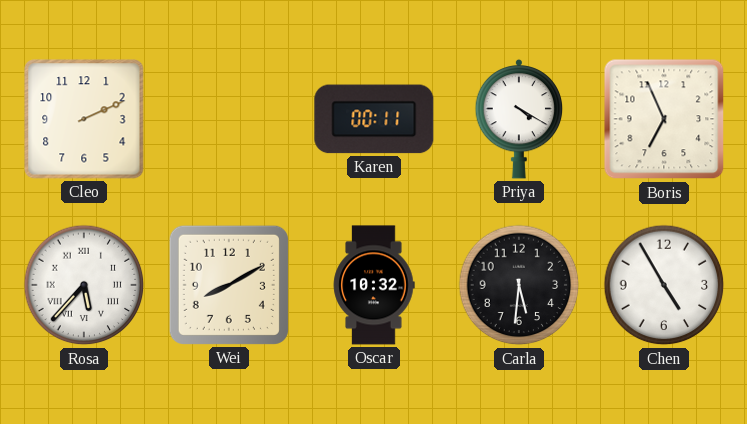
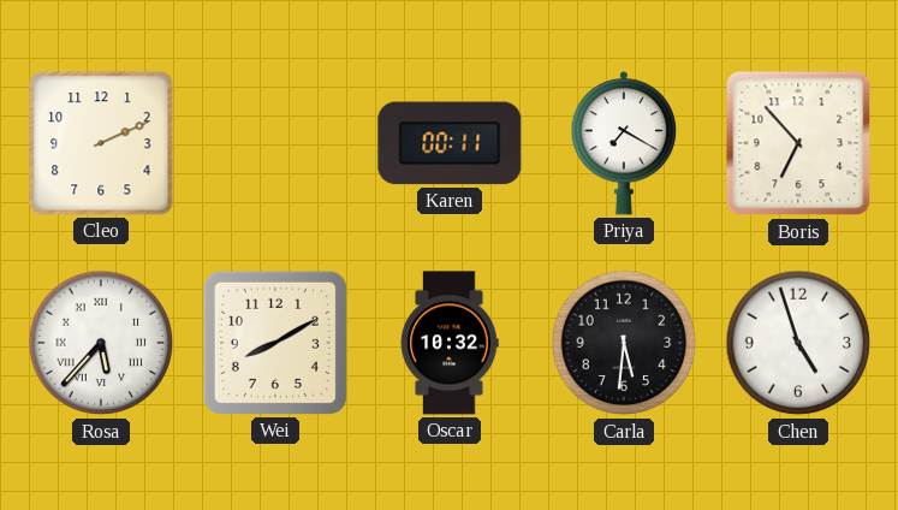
Priya: 4:20 -> 7:20
Boris: 6:56 -> 6:53
Chen: 4:55 -> 4:57
